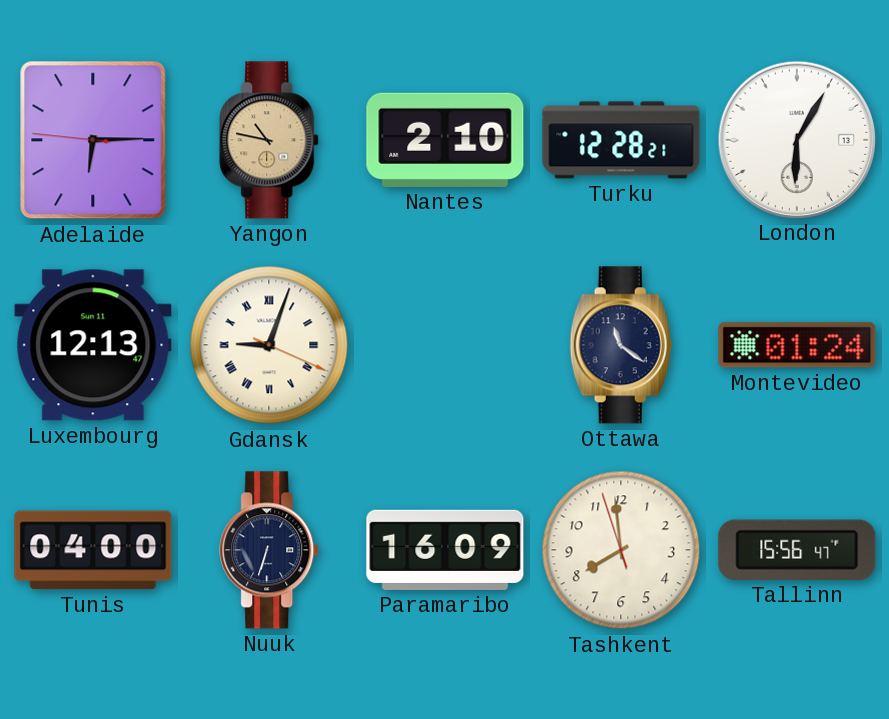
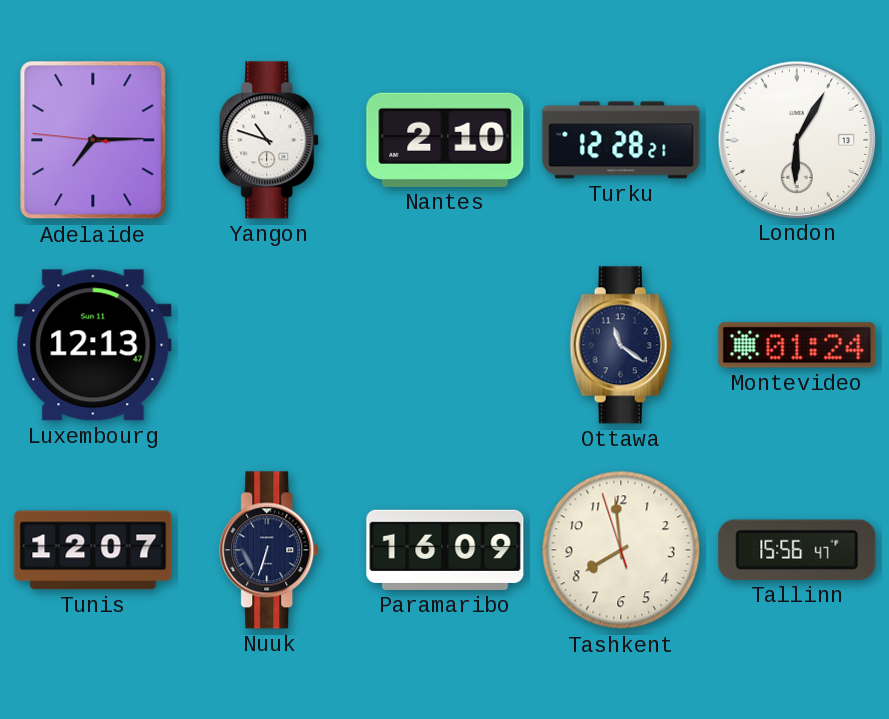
Adelaide: 6:14 -> 7:14
Yangon: 10:47 -> 10:48
Yangon dial: champagne -> white
Gdansk: 9:03 -> none
Tunis: 04:00 -> 12:07
